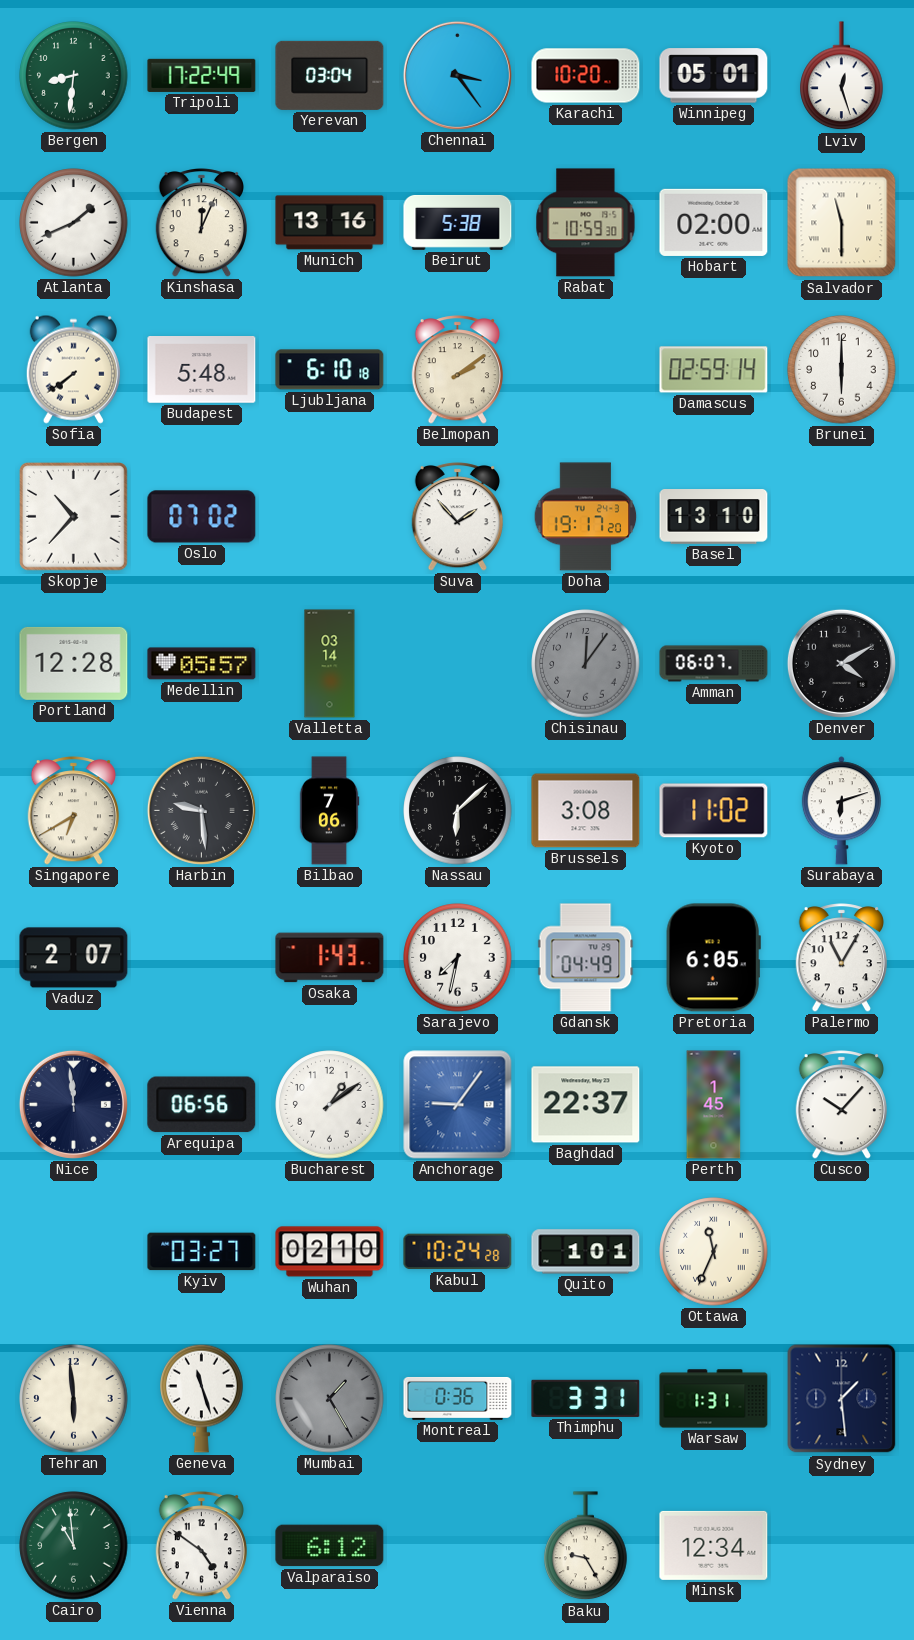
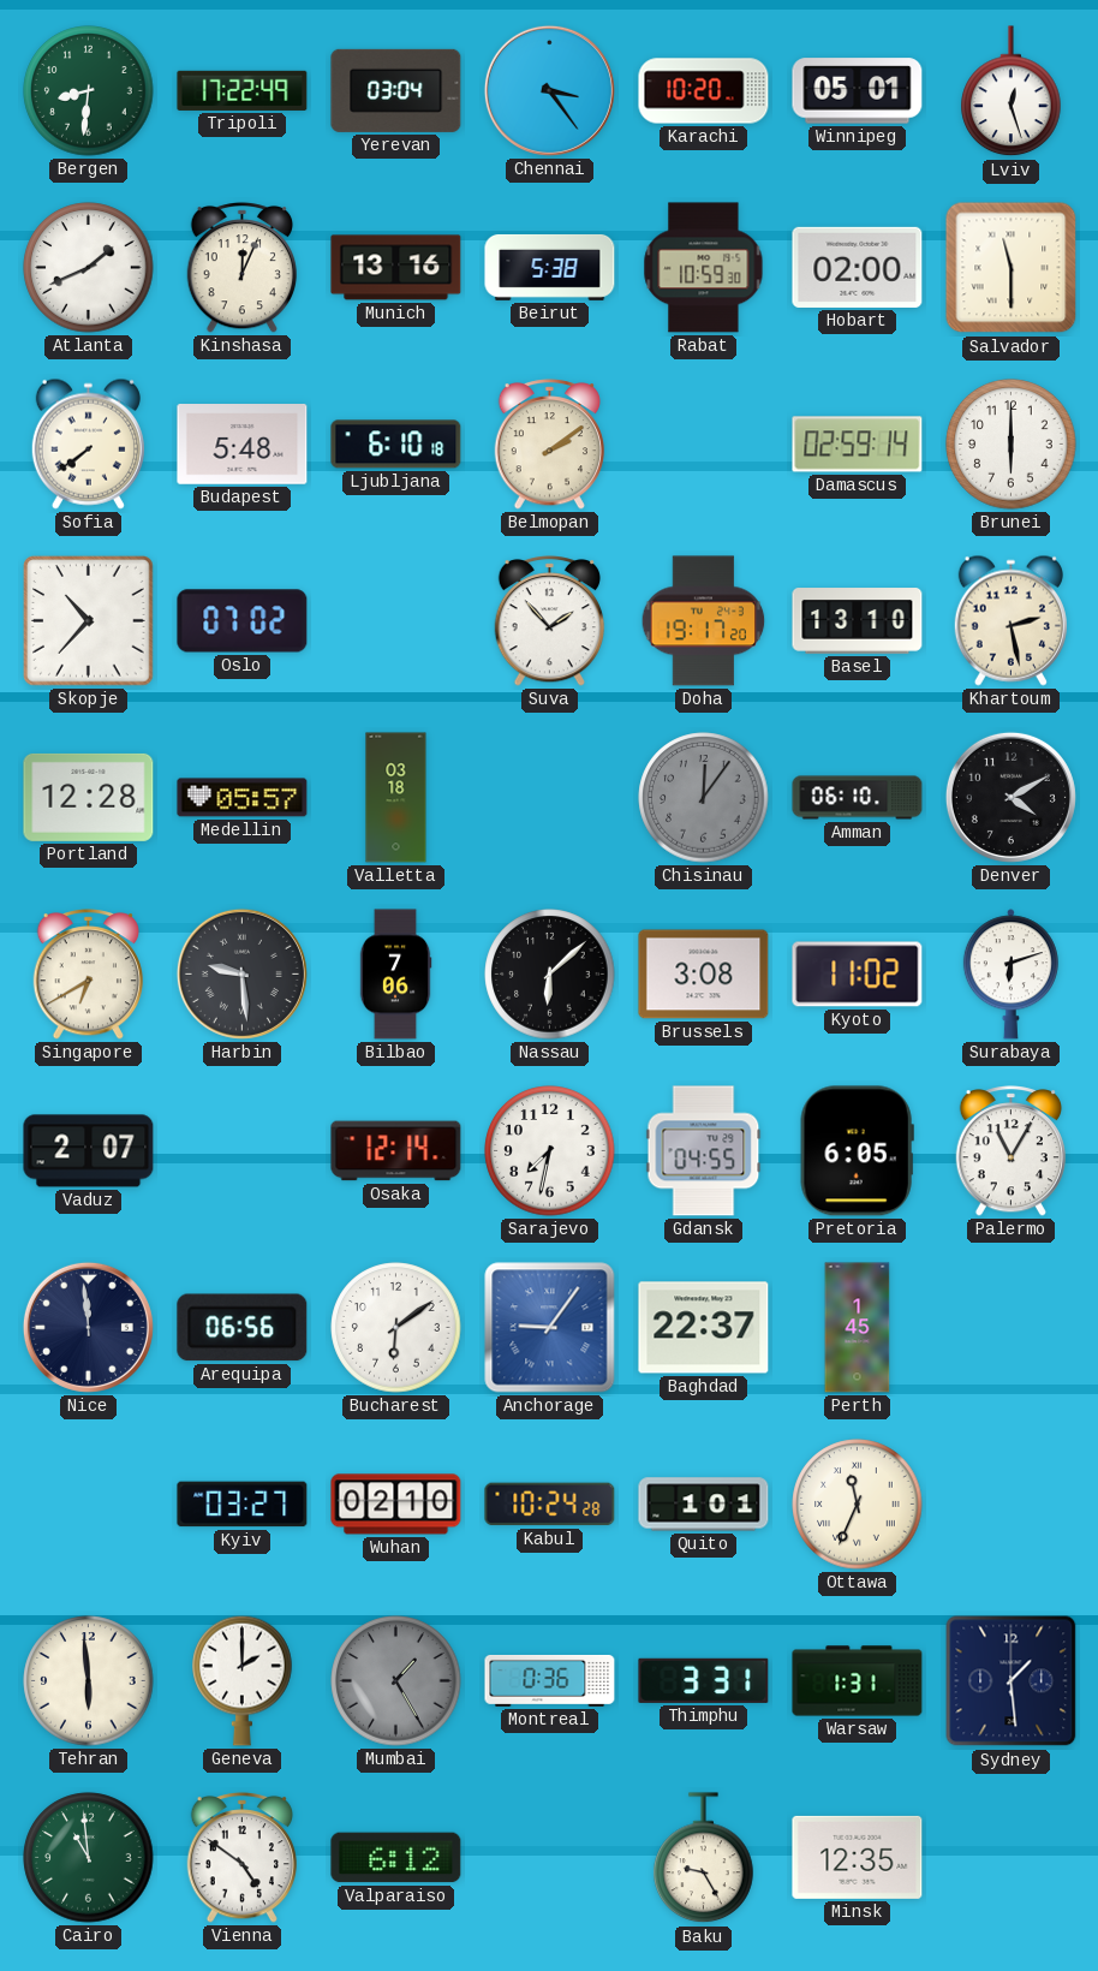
Khartoum: none -> 2:28
Valletta: 03:14 -> 03:18
Amman: 06:07 -> 06:10
Osaka: 1:43 -> 12:14
Gdansk: 04:49 -> 04:55
Bucharest: 1:09 -> 6:09
Cusco: 10:07 -> none
Geneva: 11:27 -> 2:00
Minsk: 12:34 -> 12:35
